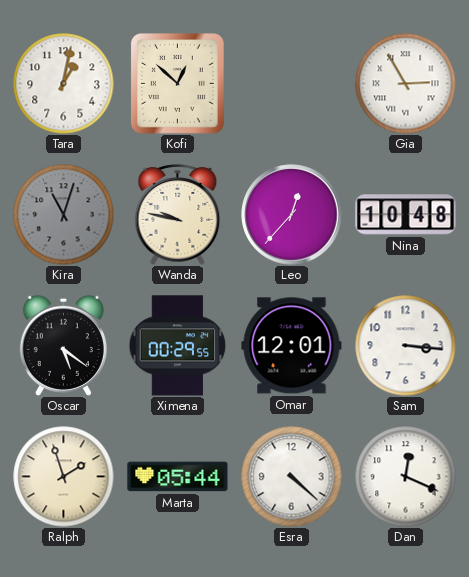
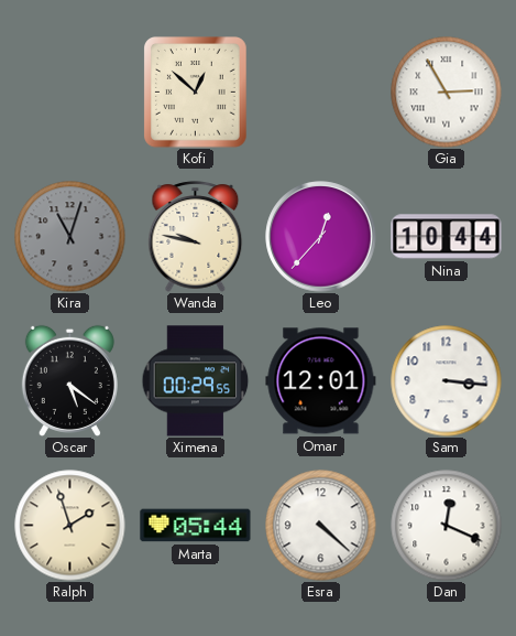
Tara: 1:02 -> none
Nina: 10:48 -> 10:44
